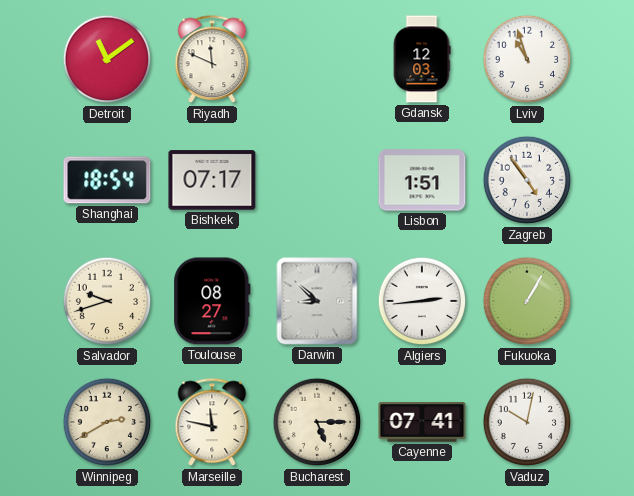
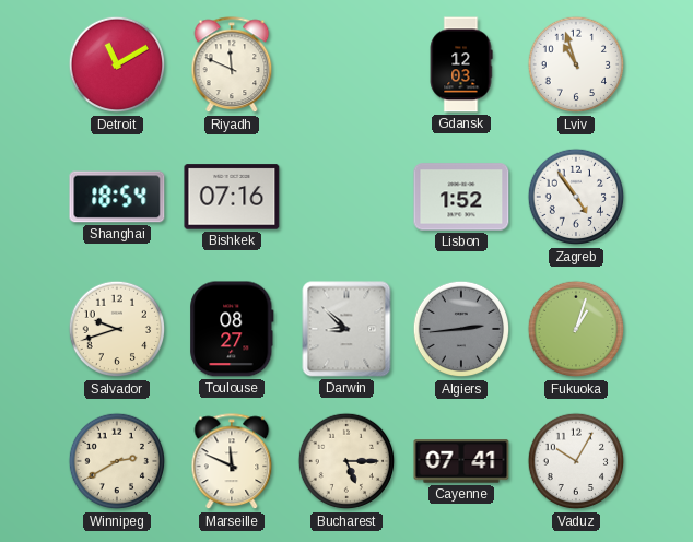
Detroit: 11:09 -> 11:10
Bishkek: 07:17 -> 07:16
Lisbon: 1:51 -> 1:52
Algiers dial: white -> grey
Fukuoka: 1:05 -> 1:03
Marseille: 11:47 -> 11:49
Vaduz: 10:02 -> 10:05
